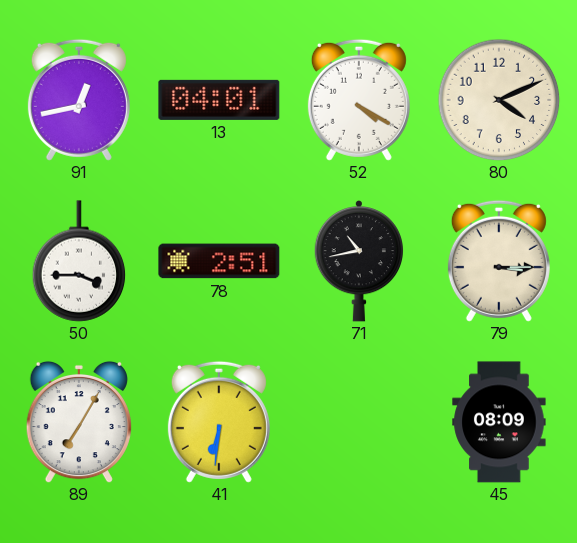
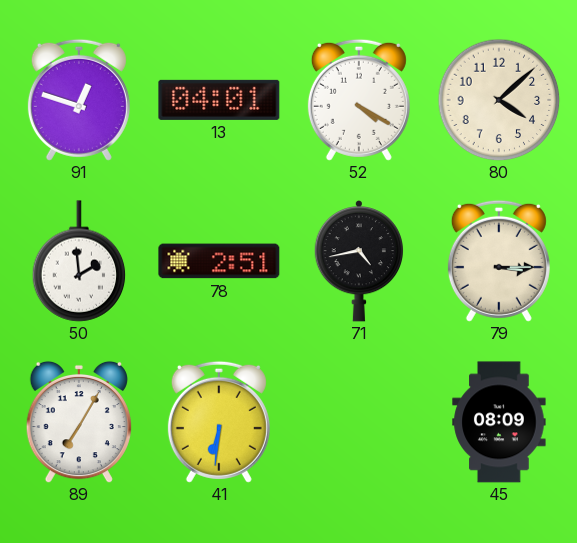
91: 12:43 -> 12:48
80: 4:11 -> 4:08
50: 3:45 -> 1:59
71: 10:43 -> 4:43
